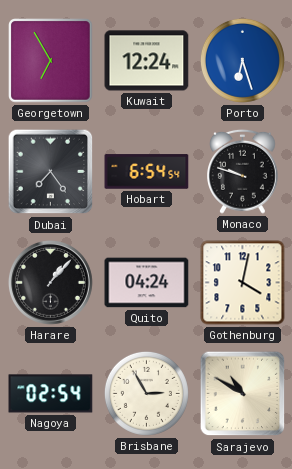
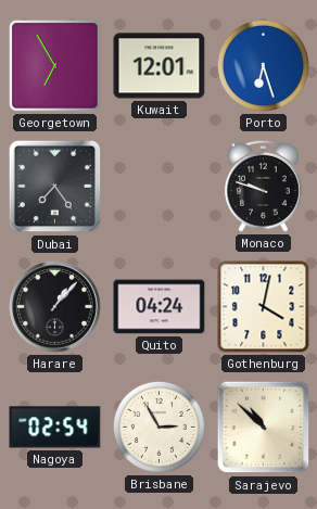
Kuwait: 12:24 -> 12:01
Hobart: 6:54 -> none
Sarajevo: 10:50 -> 10:52
